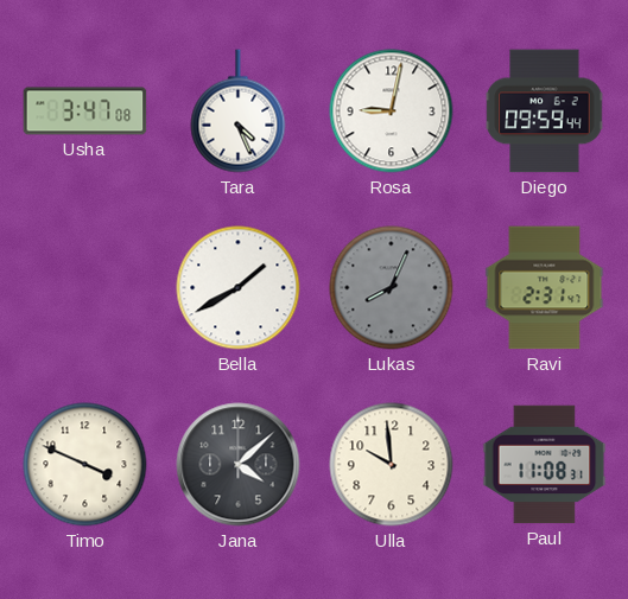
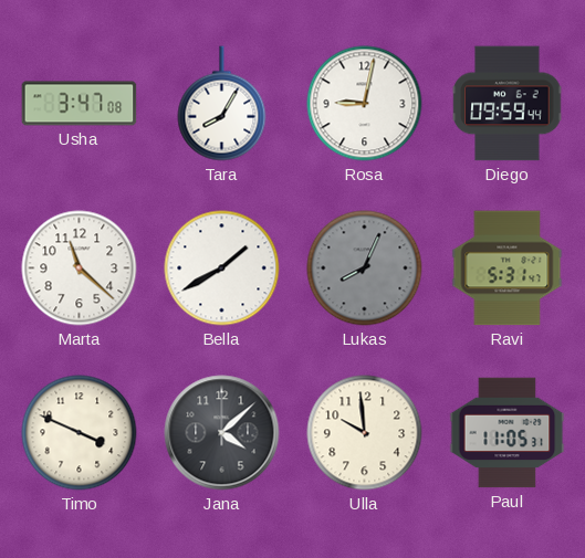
Tara: 4:26 -> 8:05
Marta: none -> 11:22
Ravi: 2:31 -> 5:31
Paul: 11:08 -> 11:05
